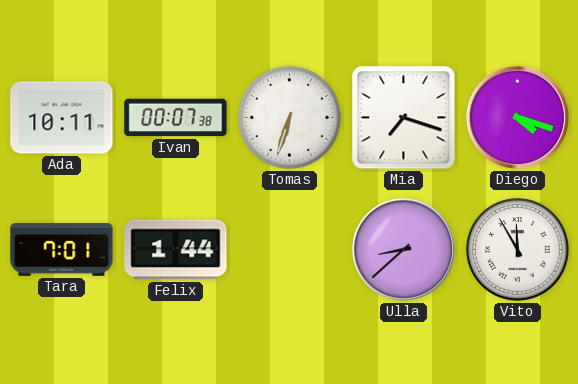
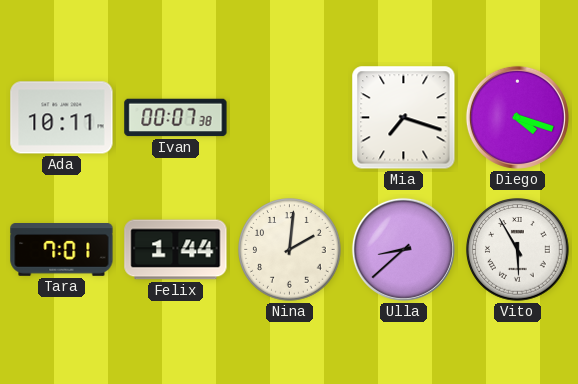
Tomas: 6:33 -> none
Nina: none -> 2:01
Vito: 11:55 -> 5:55
